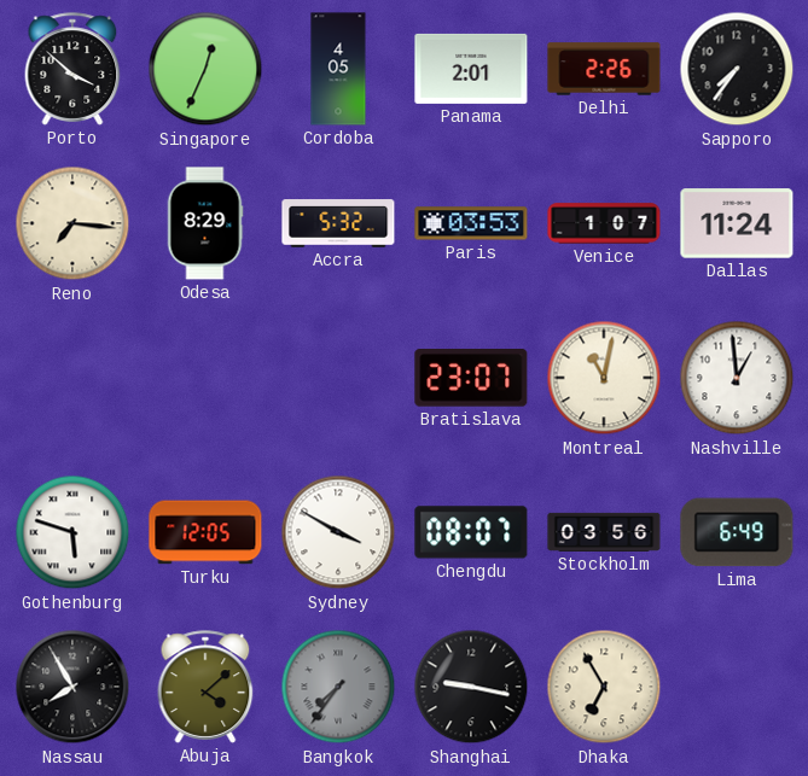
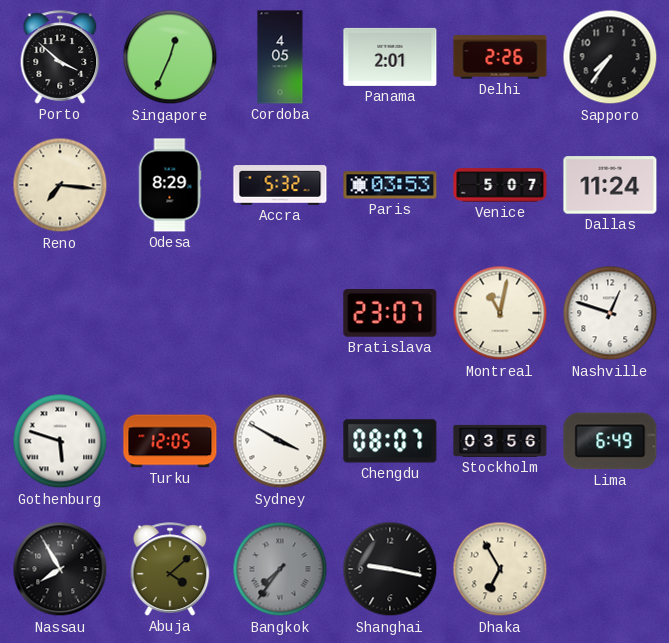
Venice: 1:07 -> 5:07
Nashville: 12:59 -> 12:48
